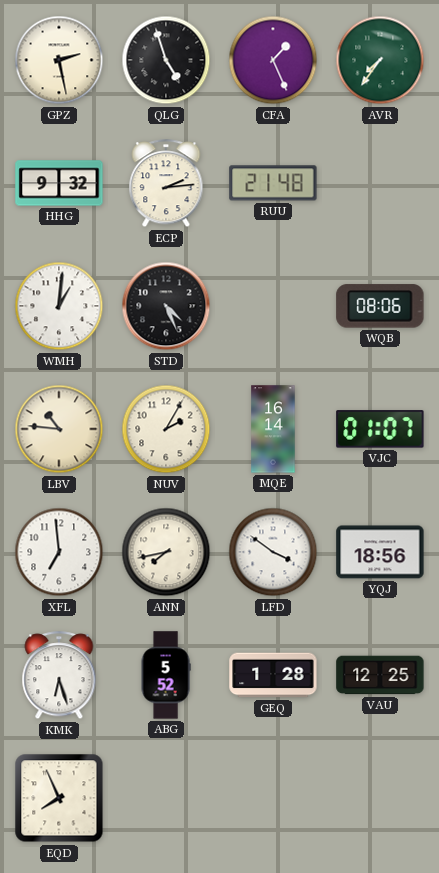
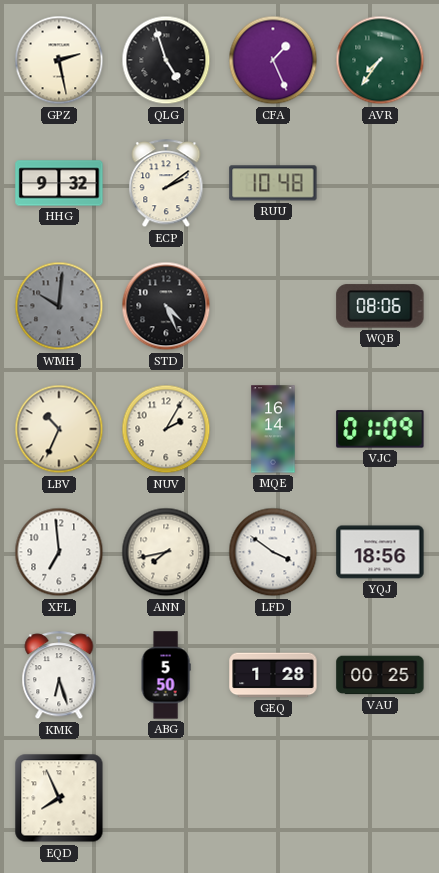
ECP: 2:14 -> 2:09
RUU: 21:48 -> 10:48
WMH: 1:01 -> 10:01
WMH dial: white -> grey
LBV: 10:46 -> 10:34
VJC: 01:07 -> 01:09
ABG: 5:52 -> 5:50
VAU: 12:25 -> 00:25
